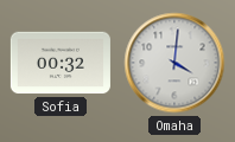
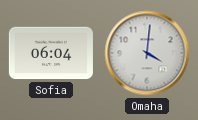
Sofia: 00:32 -> 06:04
